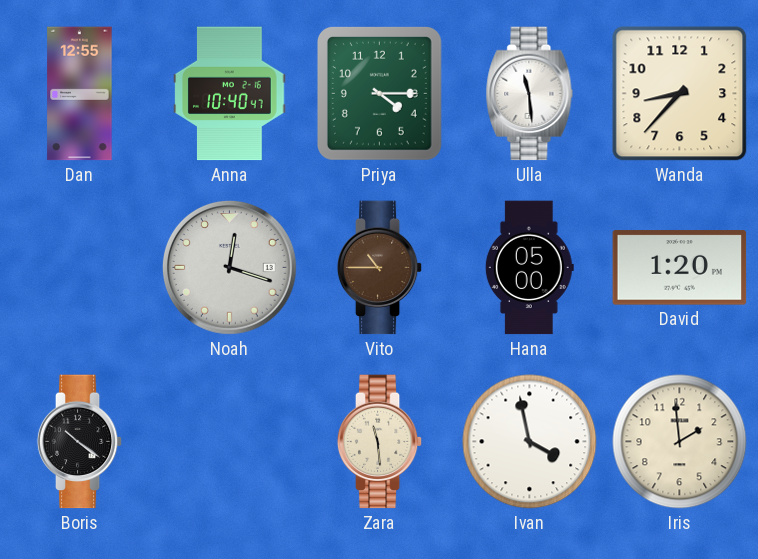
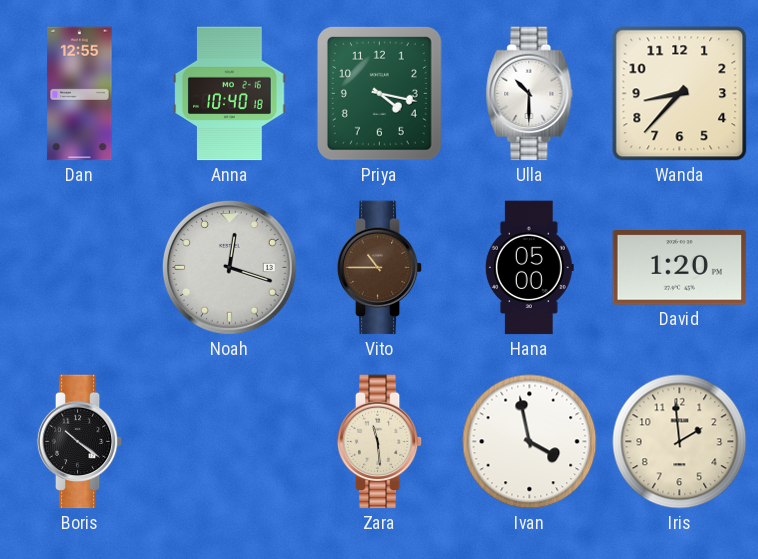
Anna: 10:40:47 -> 10:40:18
Priya: 4:15 -> 4:17
Ulla: 11:29 -> 10:30
